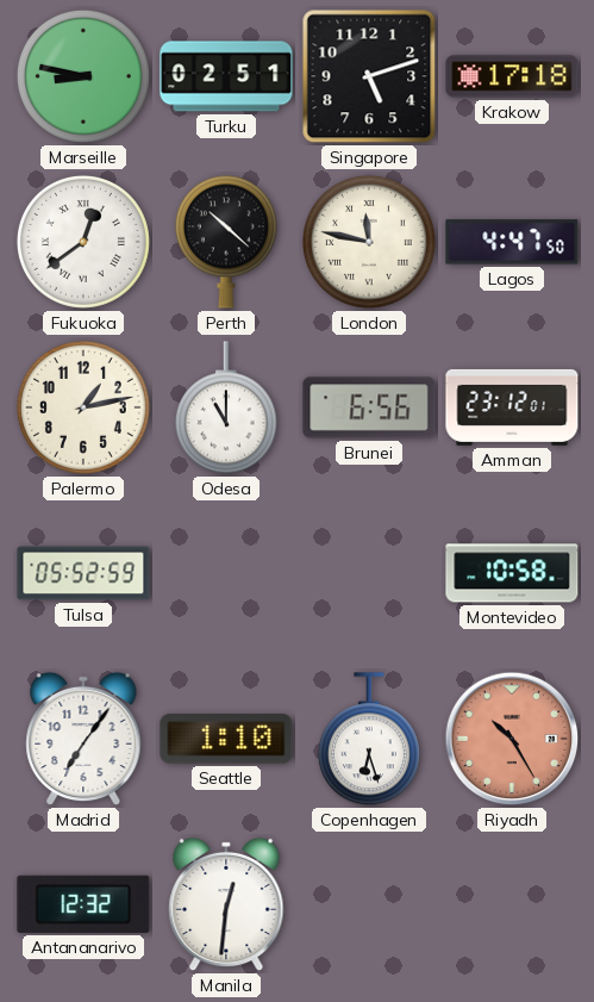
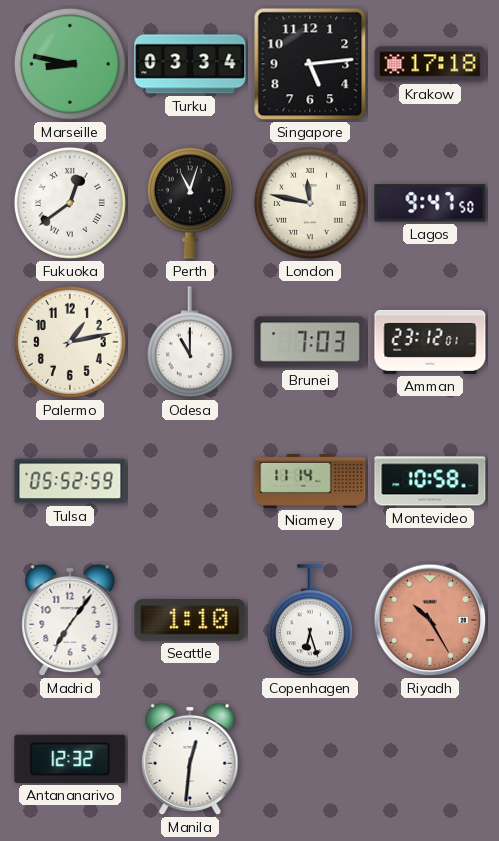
Turku: 02:51 -> 03:34
Singapore: 5:12 -> 5:14
Perth: 10:22 -> 11:03
Lagos: 4:47 -> 9:47
Brunei: 6:56 -> 7:03
Niamey: none -> 11:14
